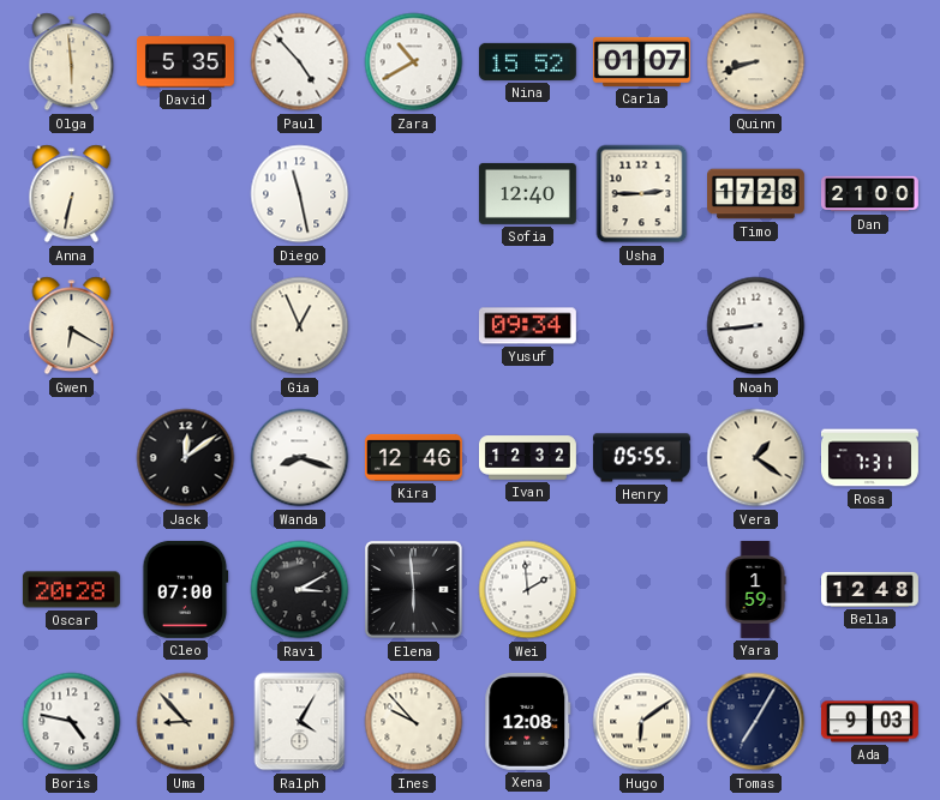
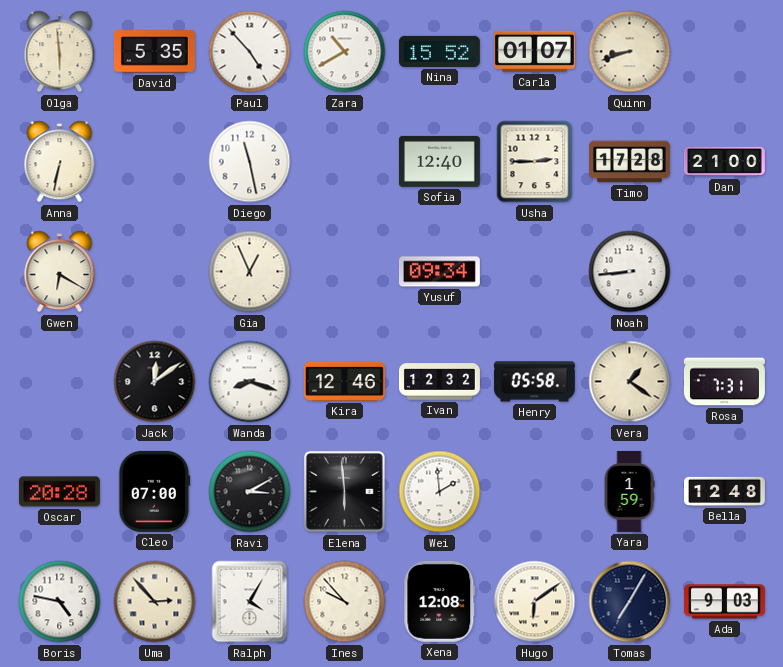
Henry: 05:55 -> 05:58
Uma: 8:53 -> 2:53
